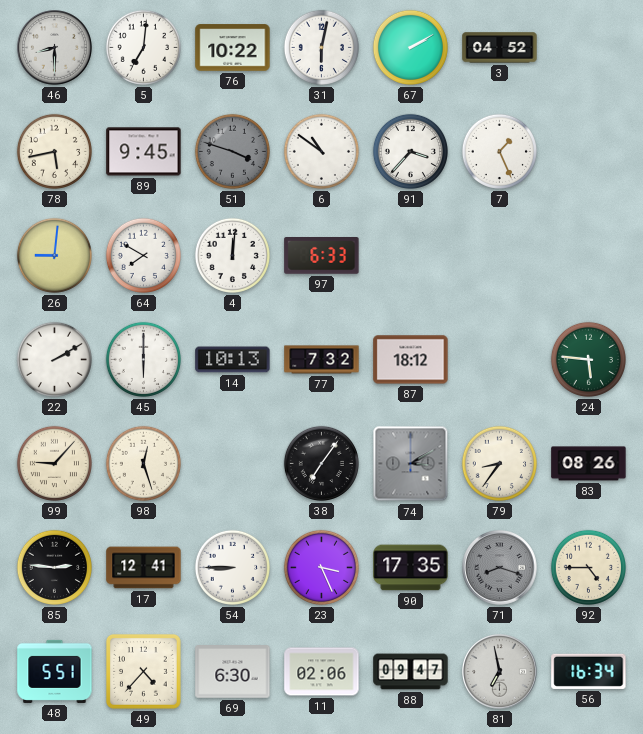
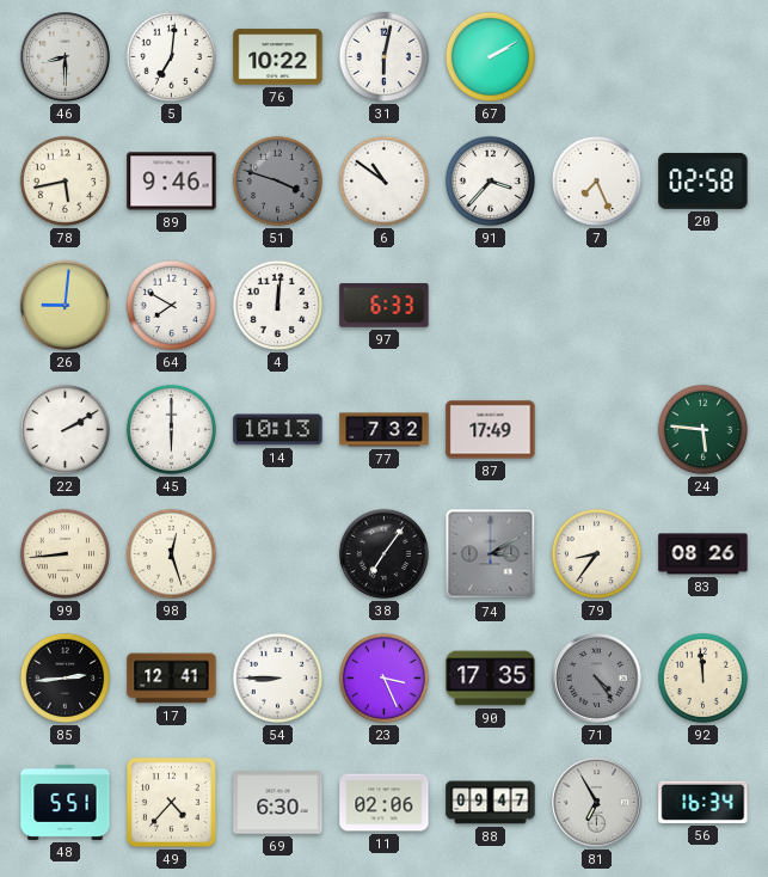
3: 04:52 -> none
89: 9:45 -> 9:46
7: 1:26 -> 7:26
20: none -> 02:58
87: 18:12 -> 17:49
99: 9:07 -> 8:44
85: 2:46 -> 2:44
71: 8:18 -> 4:24
92: 4:45 -> 11:59
81: 6:58 -> 6:55
